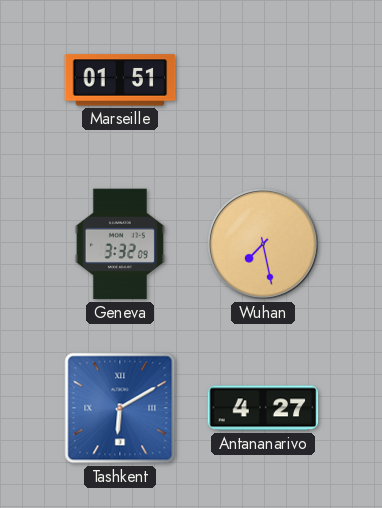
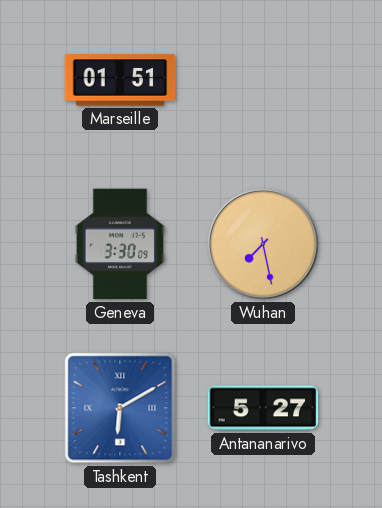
Geneva: 3:32 -> 3:30
Antananarivo: 4:27 -> 5:27
